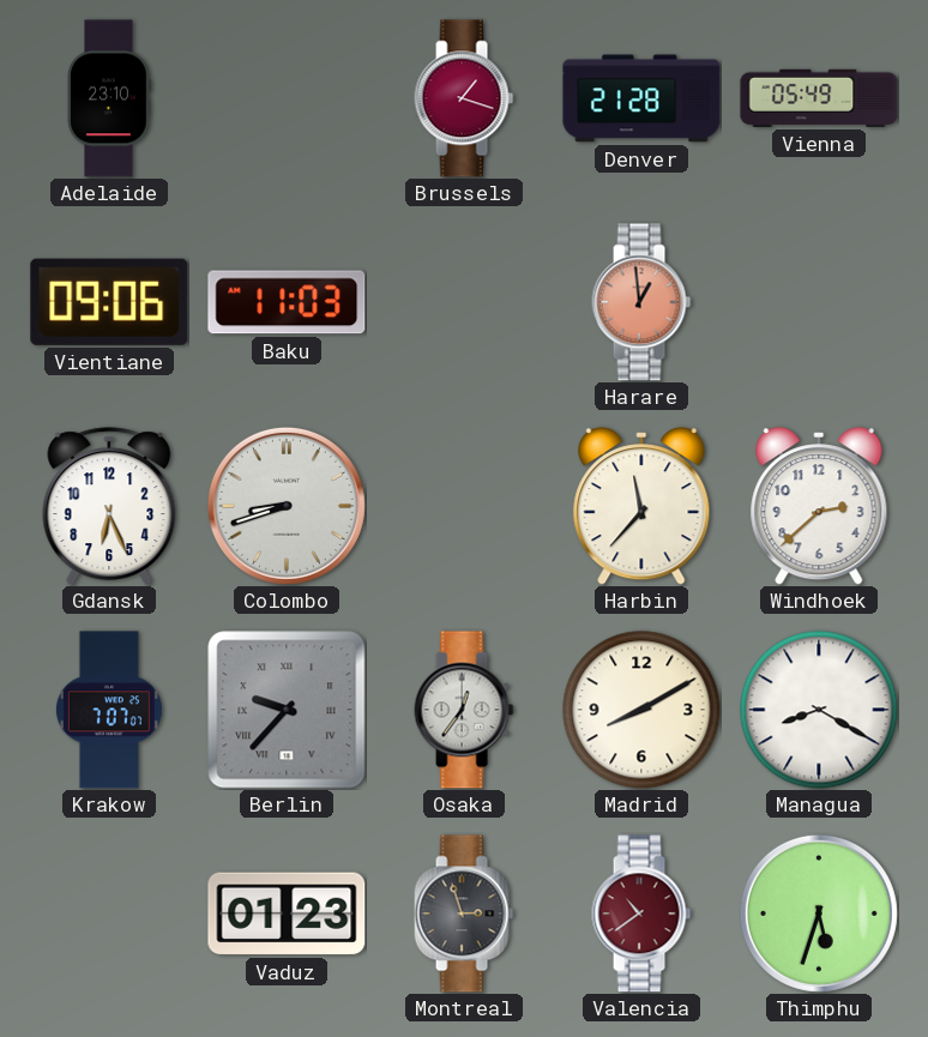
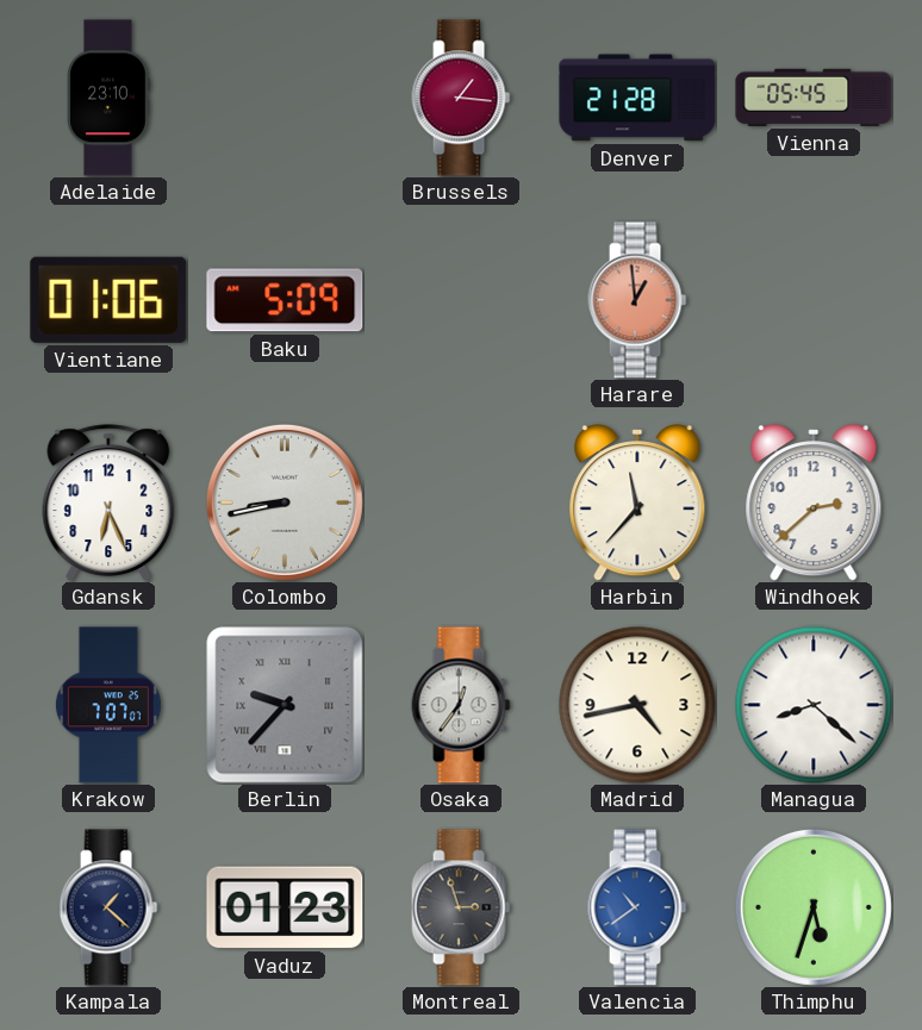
Brussels: 1:18 -> 1:16
Vienna: 05:49 -> 05:45
Vientiane: 09:06 -> 01:06
Baku: 11:03 -> 5:09
Colombo: 8:42 -> 8:43
Madrid: 8:10 -> 4:43
Managua: 8:20 -> 8:22
Kampala: none -> 1:22
Valencia dial: burgundy -> blue
